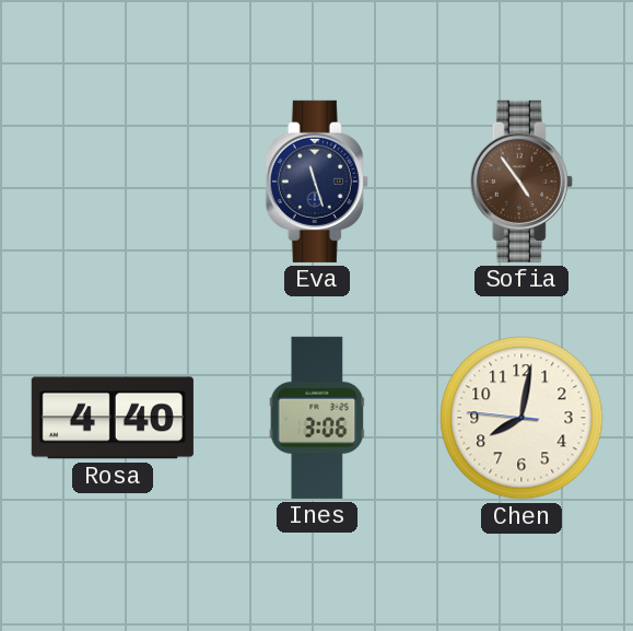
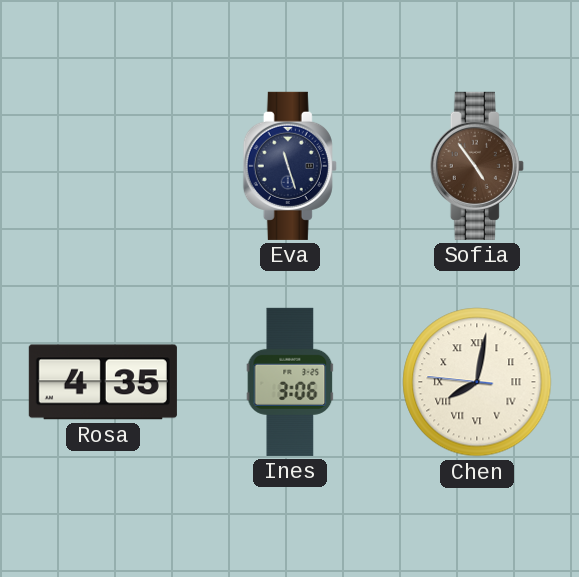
Rosa: 4:40 -> 4:35
Chen numerals: Arabic -> Roman
